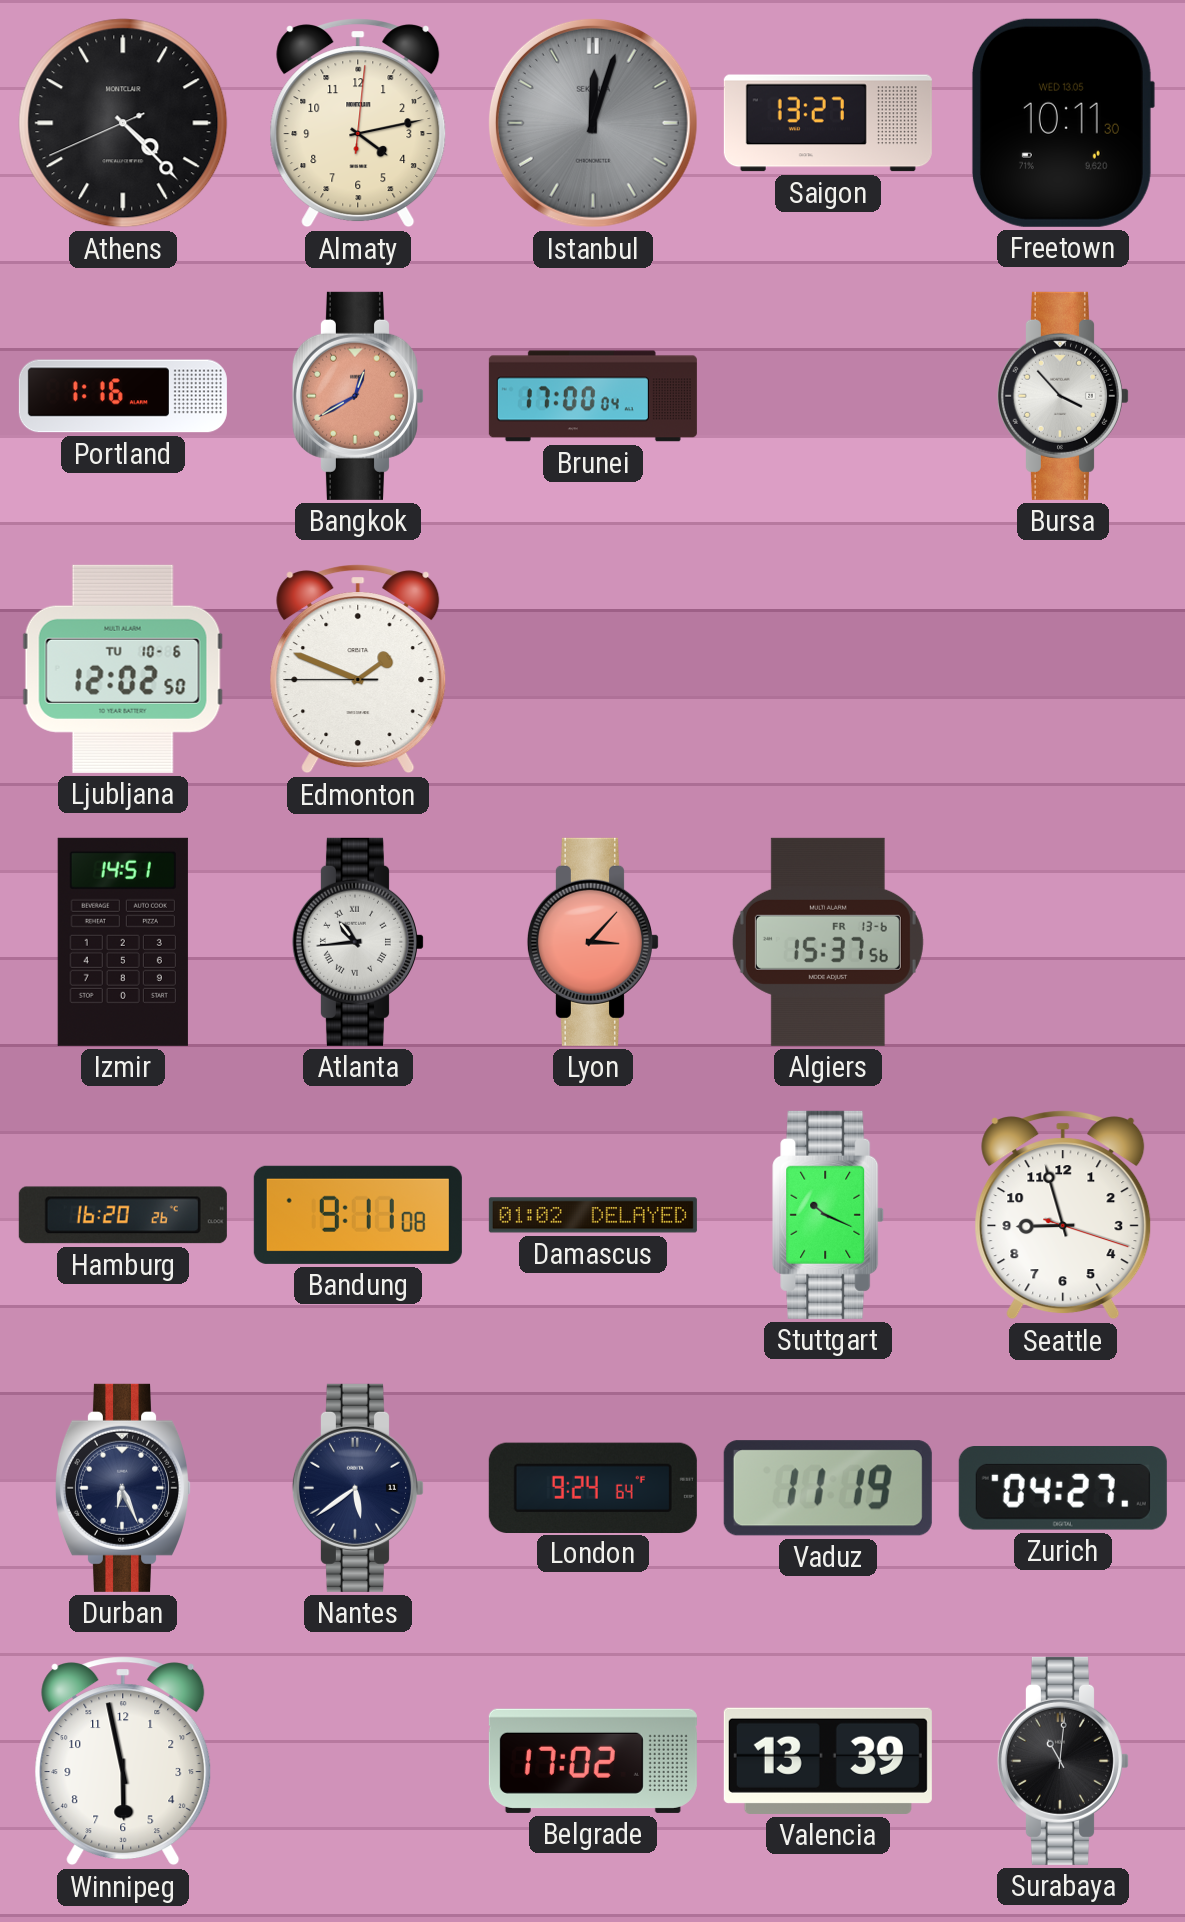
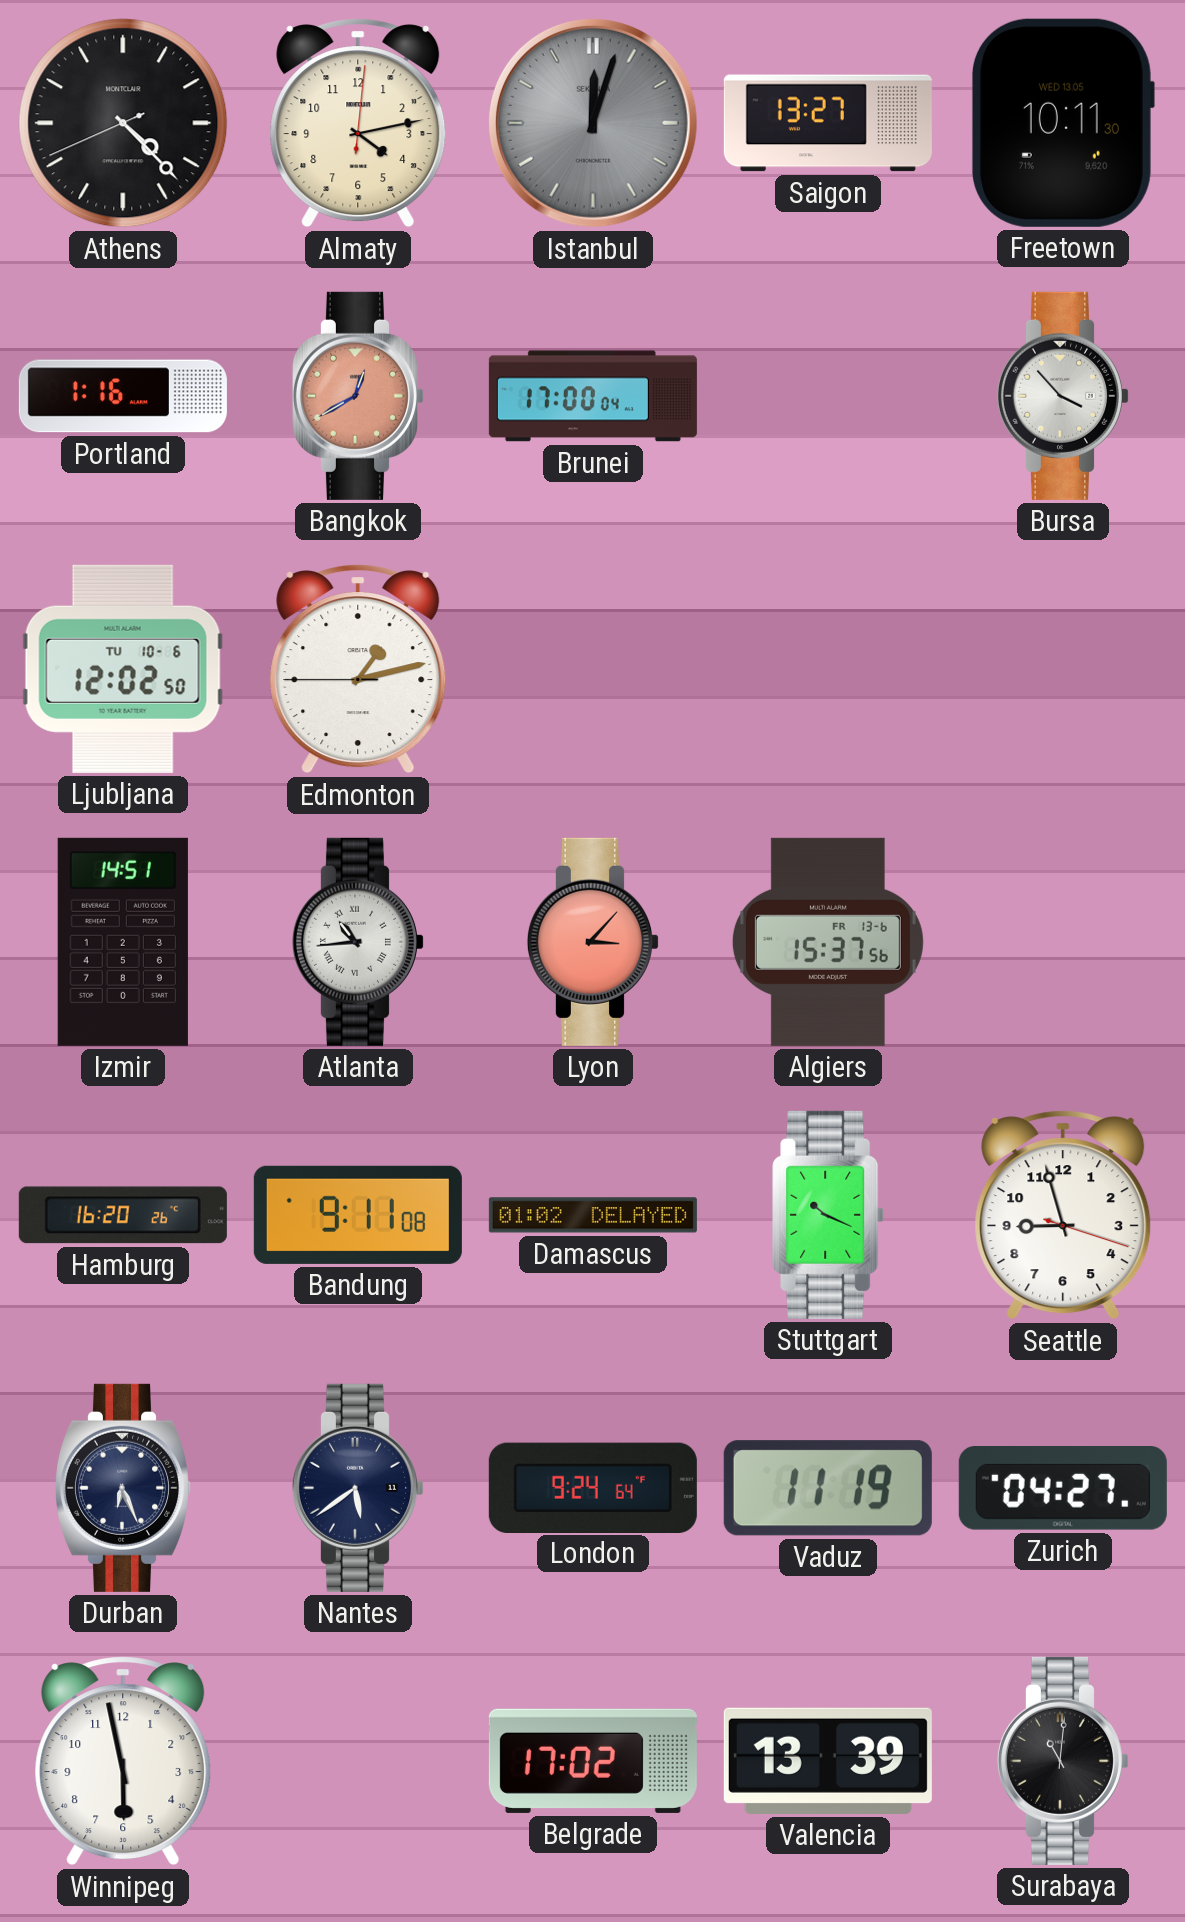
Edmonton: 1:48 -> 1:12
